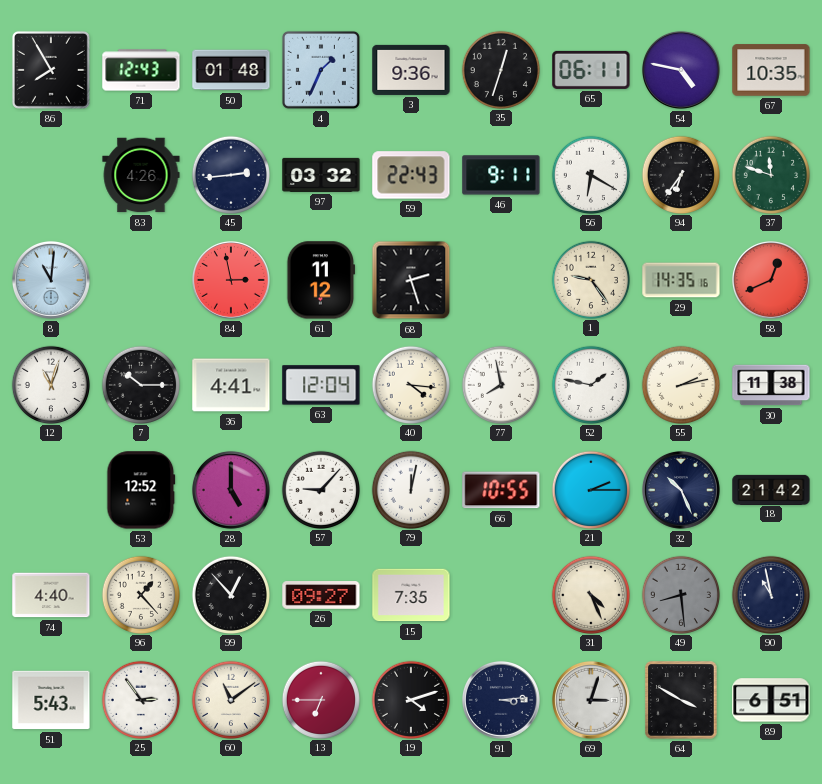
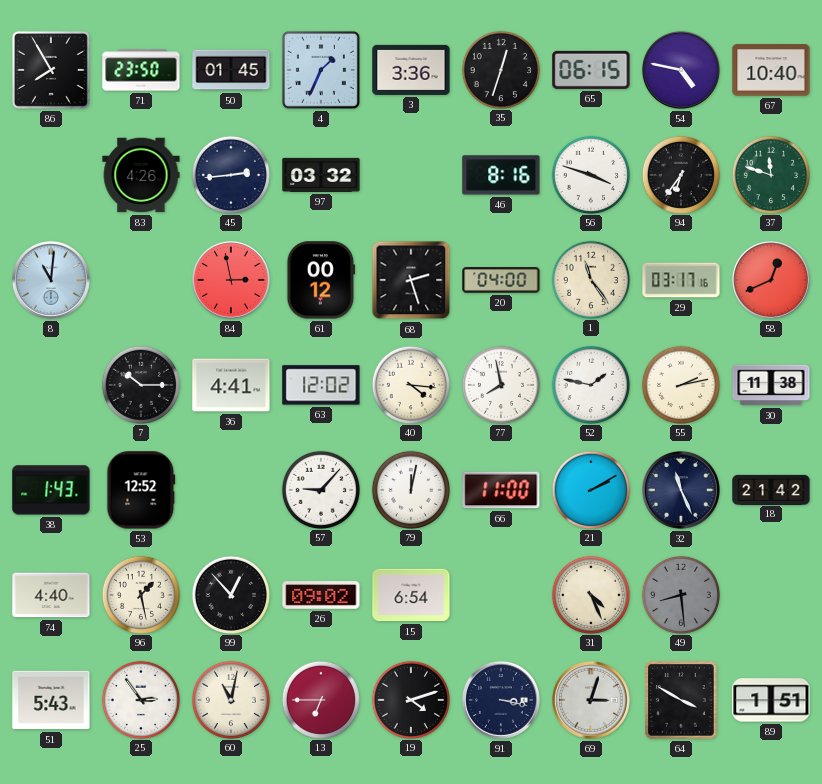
71: 12:43 -> 23:50
50: 01:48 -> 01:45
3: 9:36 -> 3:36
65: 06:11 -> 06:15
67: 10:35 -> 10:40
59: 22:43 -> none
46: 9:11 -> 8:16
56: 6:20 -> 3:48
61: 11:12 -> 00:12
20: none -> 04:00
1: 9:24 -> 11:24
29: 14:35 -> 03:17
12: 11:03 -> none
63: 12:04 -> 12:02
38: none -> 1:43
28: 5:00 -> none
66: 10:55 -> 11:00
21: 2:15 -> 2:10
32: 10:26 -> 11:26
96: 1:23 -> 1:28
26: 09:27 -> 09:02
15: 7:35 -> 6:54
90: 10:58 -> none
60: 11:09 -> 11:02
91: 3:14 -> 3:17
89: 6:51 -> 1:51
